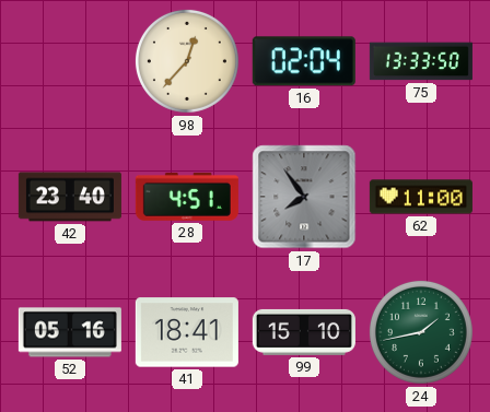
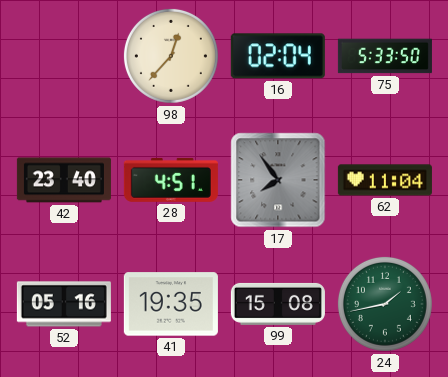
75: 13:33 -> 5:33
62: 11:00 -> 11:04
41: 18:41 -> 19:35
99: 15:10 -> 15:08
